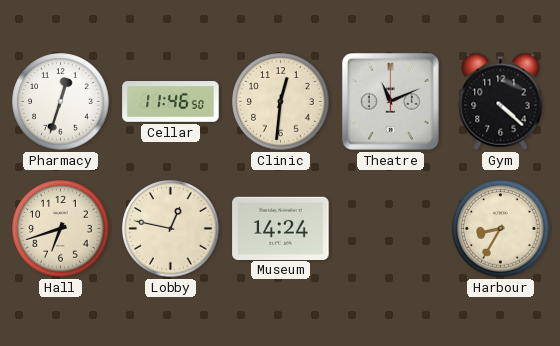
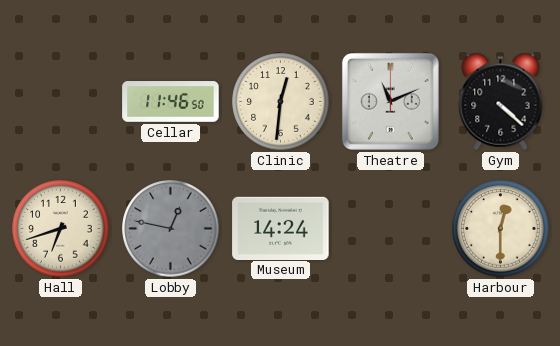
Pharmacy: 12:33 -> none
Lobby dial: cream -> grey
Harbour: 8:35 -> 12:30
